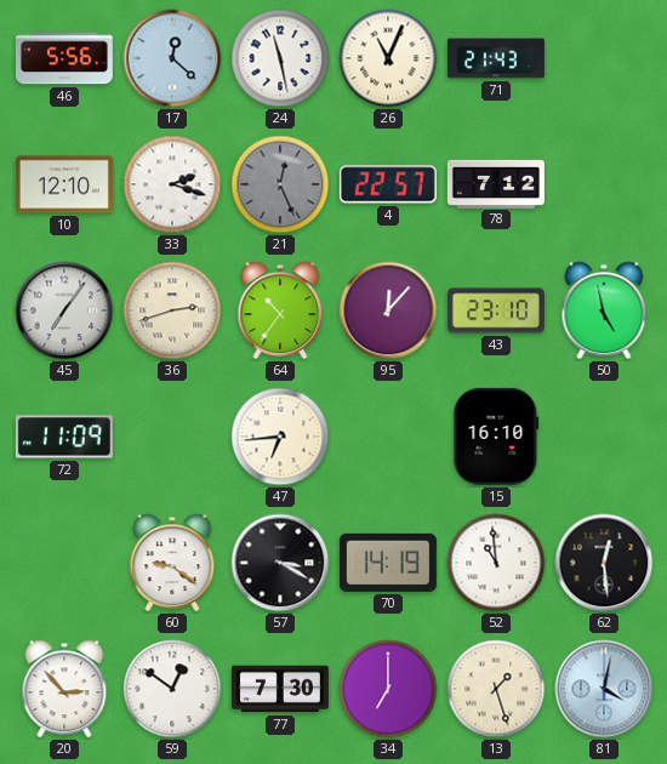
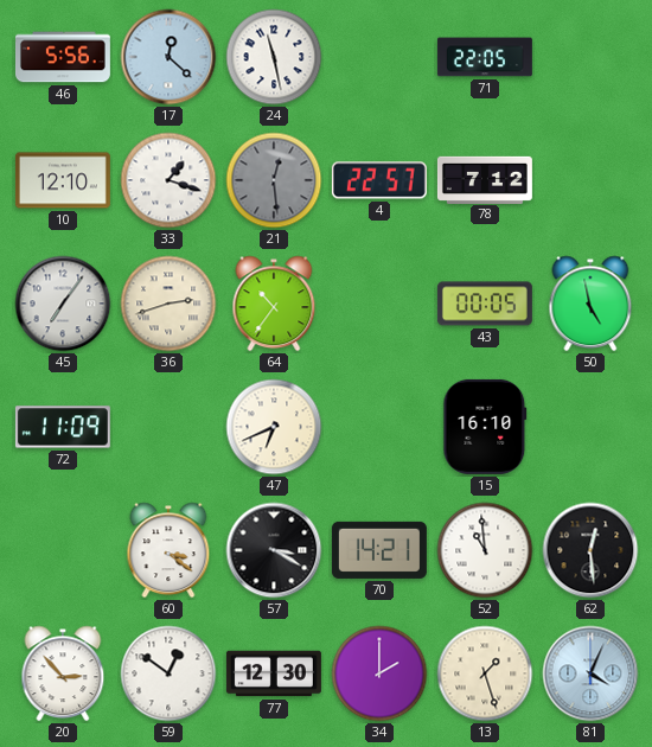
26: 11:04 -> none
71: 21:43 -> 22:05
33: 2:18 -> 1:18
21: 12:26 -> 12:29
95: 12:07 -> none
43: 23:10 -> 00:05
47: 6:44 -> 6:41
60: 9:21 -> 3:21
70: 14:19 -> 14:21
77: 7:30 -> 12:30
34: 7:00 -> 2:00
81: 4:02 -> 4:04
